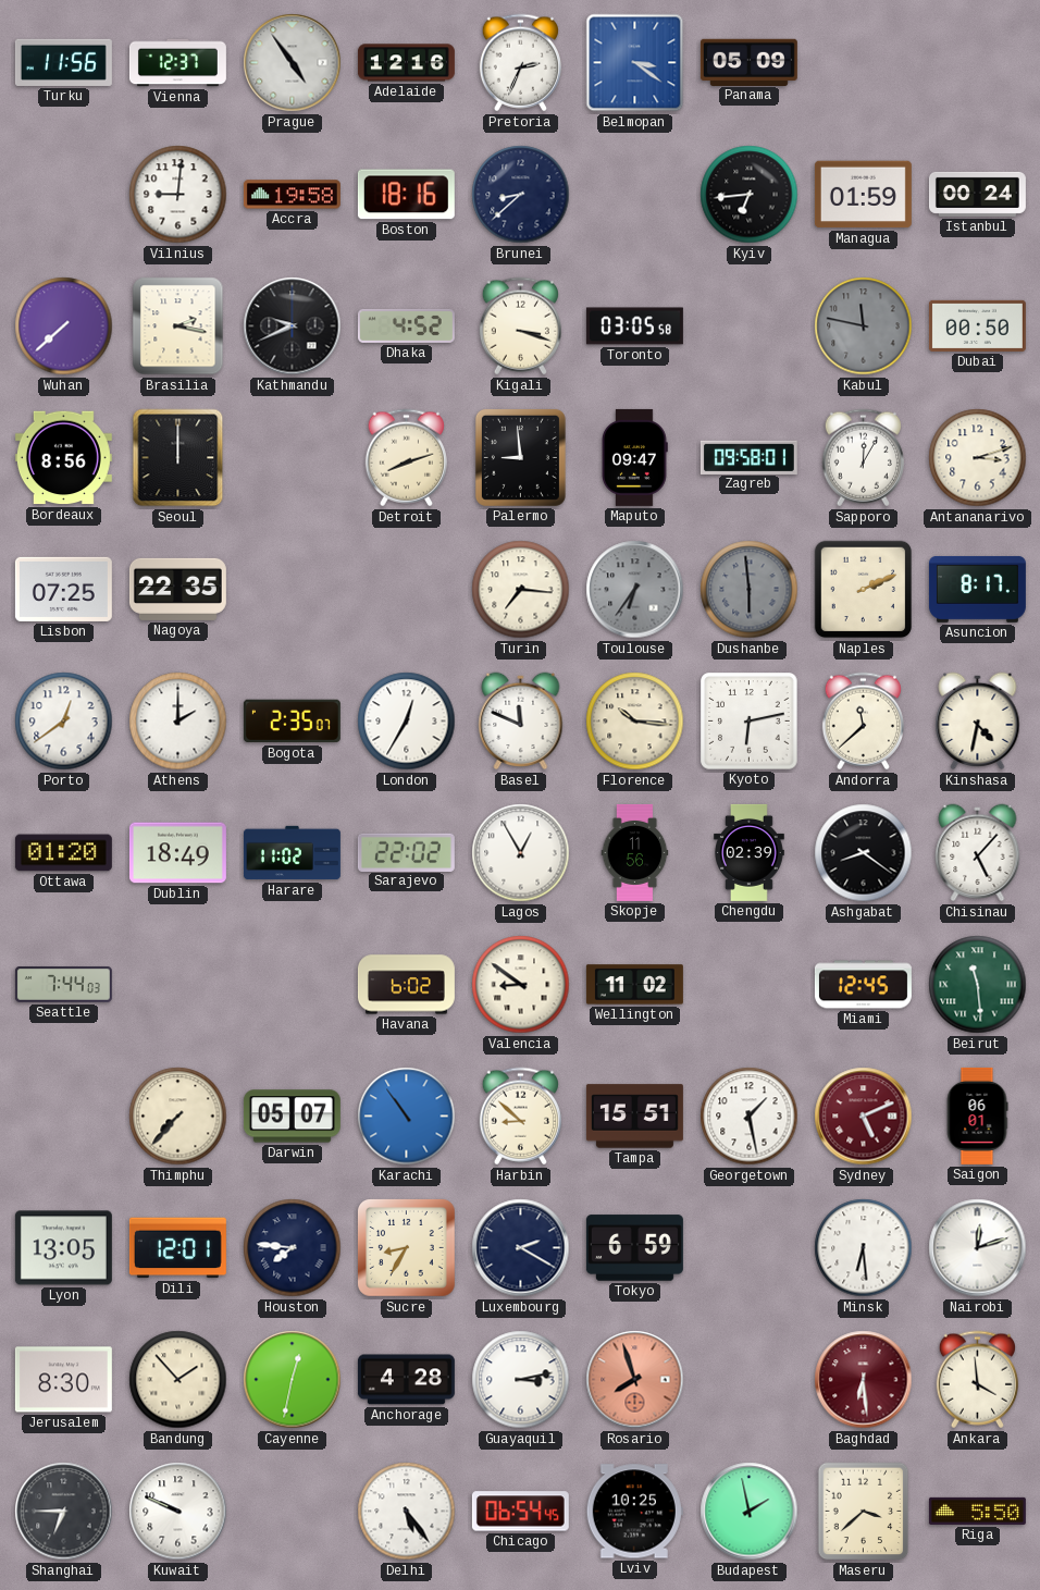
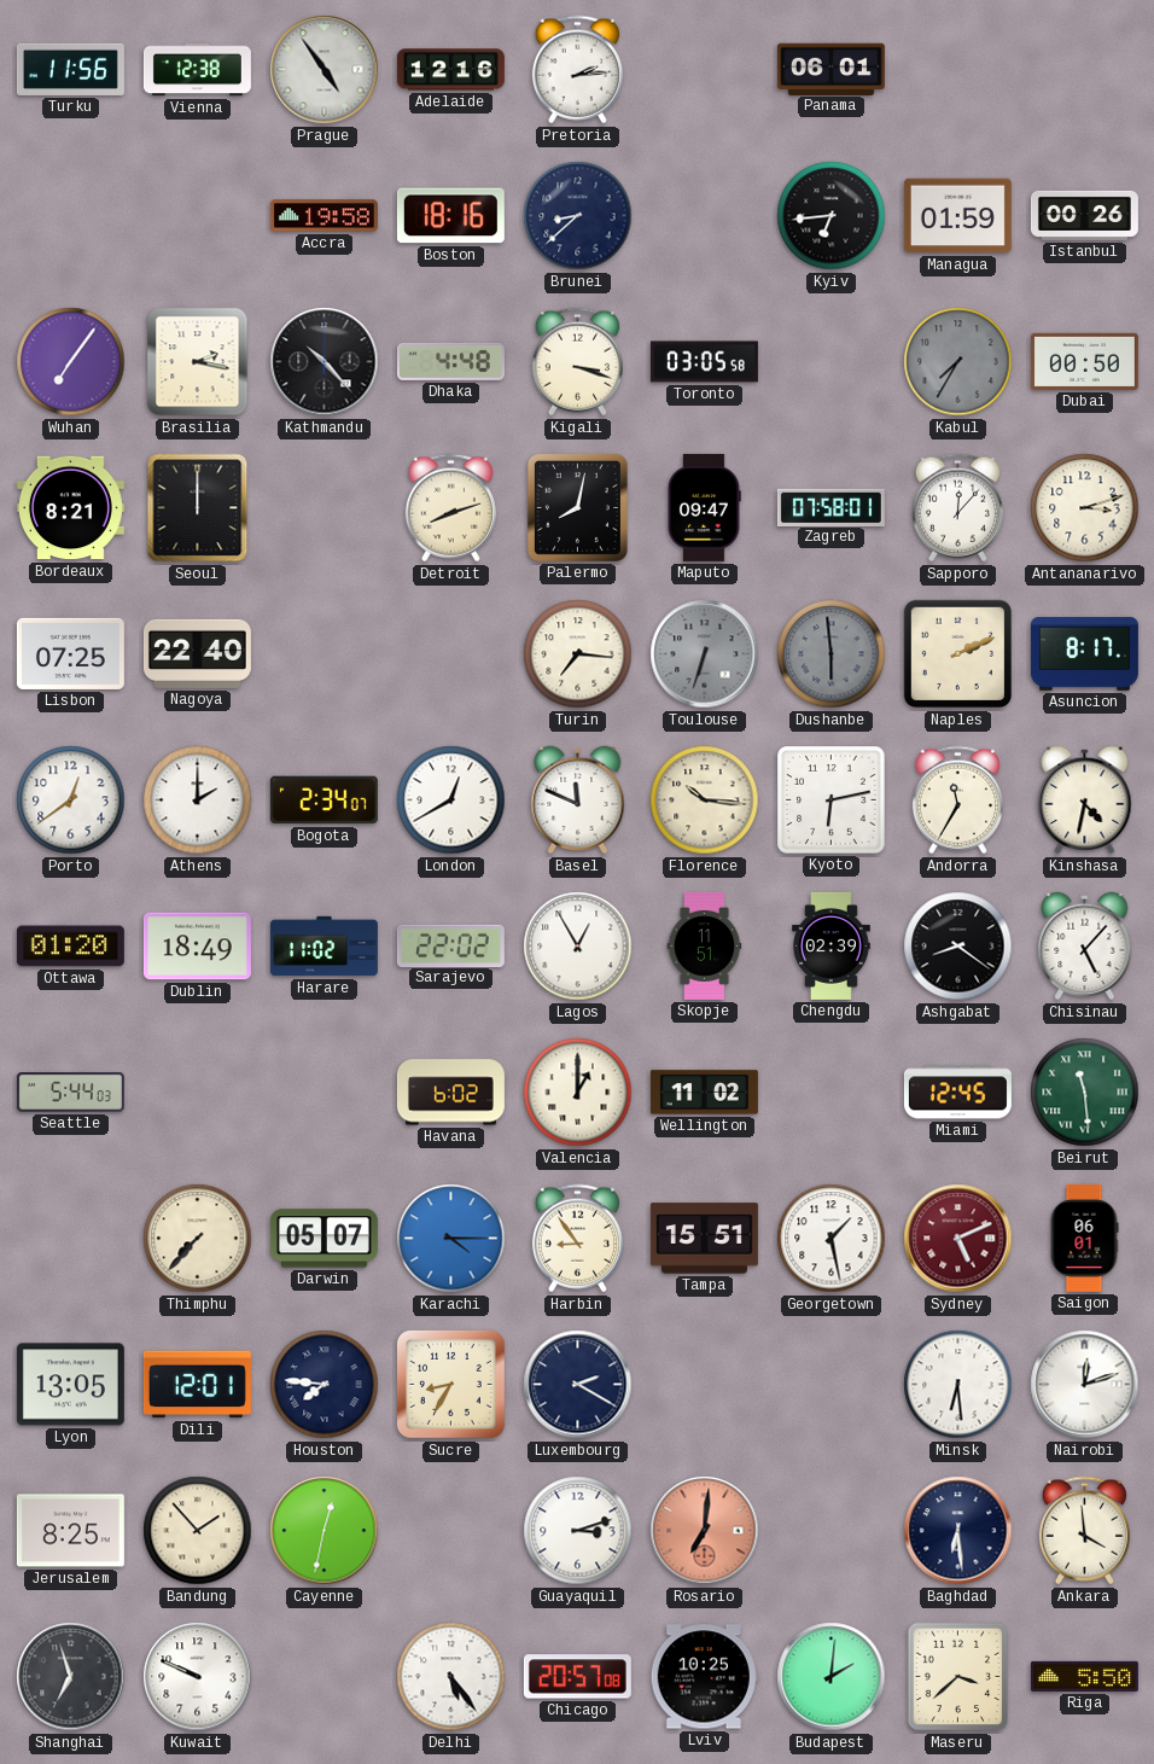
Vienna: 12:37 -> 12:38
Pretoria: 2:34 -> 2:14
Belmopan: 3:21 -> none
Panama: 05:09 -> 06:01
Vilnius: 9:01 -> none
Istanbul: 00:24 -> 00:26
Wuhan: 7:38 -> 7:06
Kathmandu: 9:41 -> 10:23
Dhaka: 4:52 -> 4:48
Kabul: 11:47 -> 7:35
Bordeaux: 8:56 -> 8:21
Palermo: 8:59 -> 8:02
Zagreb: 09:58 -> 07:58
Sapporo: 12:05 -> 12:07
Nagoya: 22:35 -> 22:40
Toulouse: 6:36 -> 6:33
Bogota: 2:35 -> 2:34
London: 12:35 -> 12:40
Andorra: 11:38 -> 11:35
Skopje: 11:56 -> 11:51
Seattle: 7:44 -> 5:44
Valencia: 8:51 -> 1:00
Karachi: 10:54 -> 4:15
Harbin: 8:52 -> 8:54
Tokyo: 6:59 -> none
Jerusalem: 8:30 -> 8:25
Anchorage: 4:28 -> none
Guayaquil: 3:13 -> 3:12
Rosario: 7:57 -> 7:01
Baghdad dial: burgundy -> navy
Shanghai: 6:45 -> 6:57
Chicago: 06:54 -> 20:57
Budapest: 1:58 -> 2:01
